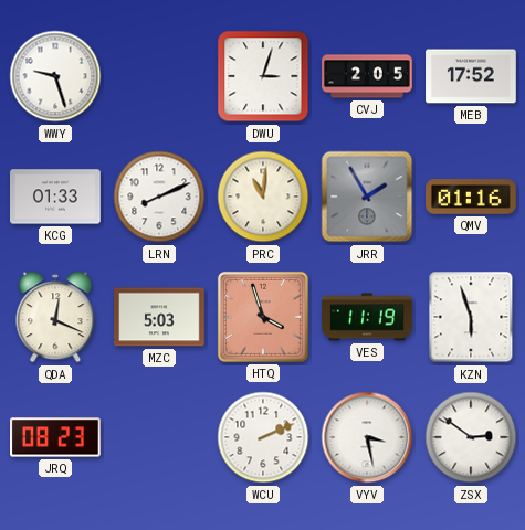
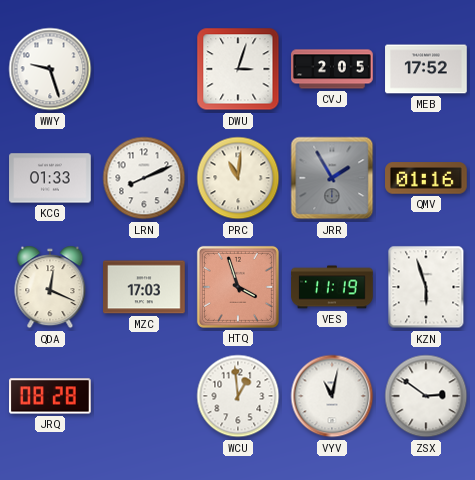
MZC: 5:03 -> 17:03
JRQ: 08:23 -> 08:28
WCU: 2:11 -> 12:59
VYV: 3:28 -> 11:02
